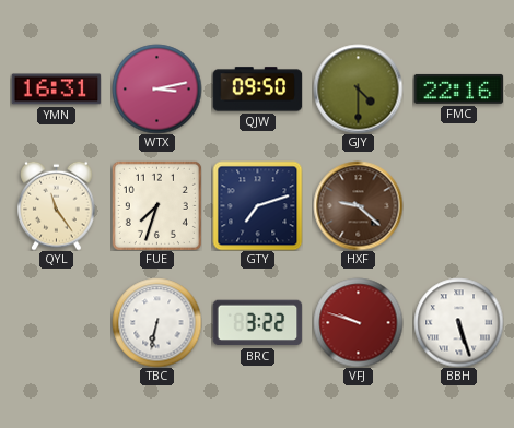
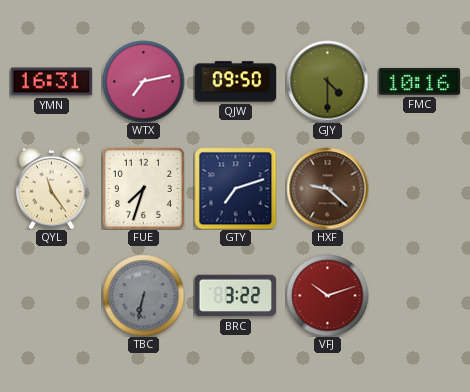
WTX: 3:13 -> 7:13
FMC: 22:16 -> 10:16
TBC dial: white -> grey
VFJ: 9:48 -> 10:12
BBH: 5:27 -> none
